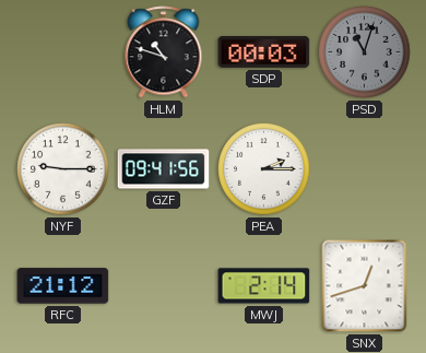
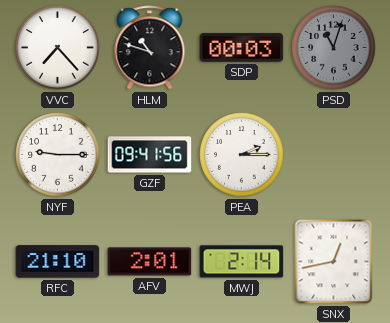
VVC: none -> 7:23
RFC: 21:12 -> 21:10
AFV: none -> 2:01
SNX: 12:42 -> 12:43
